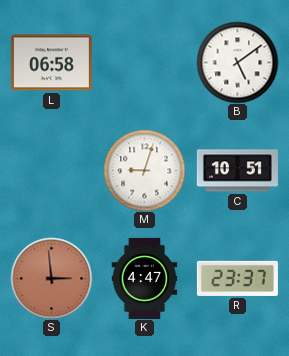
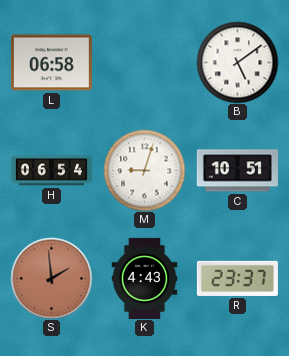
H: none -> 06:54
S: 2:59 -> 1:59
K: 4:47 -> 4:43
